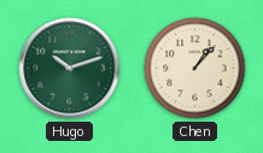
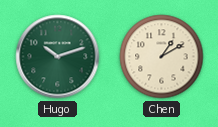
Chen: 1:07 -> 1:10
